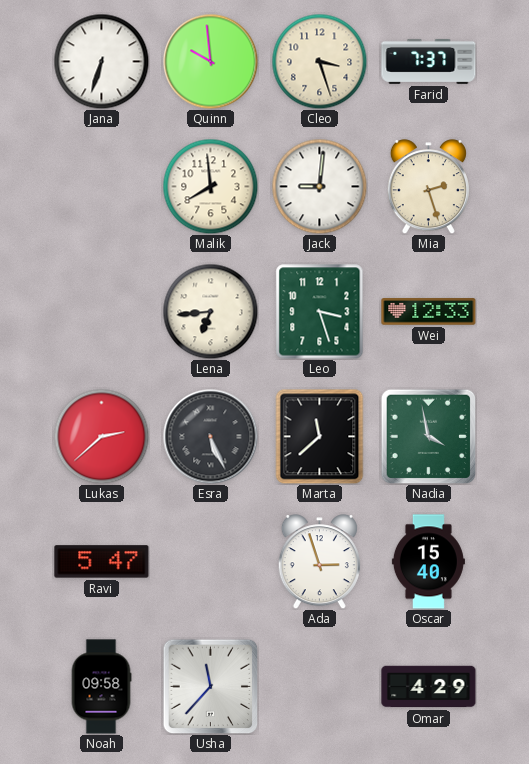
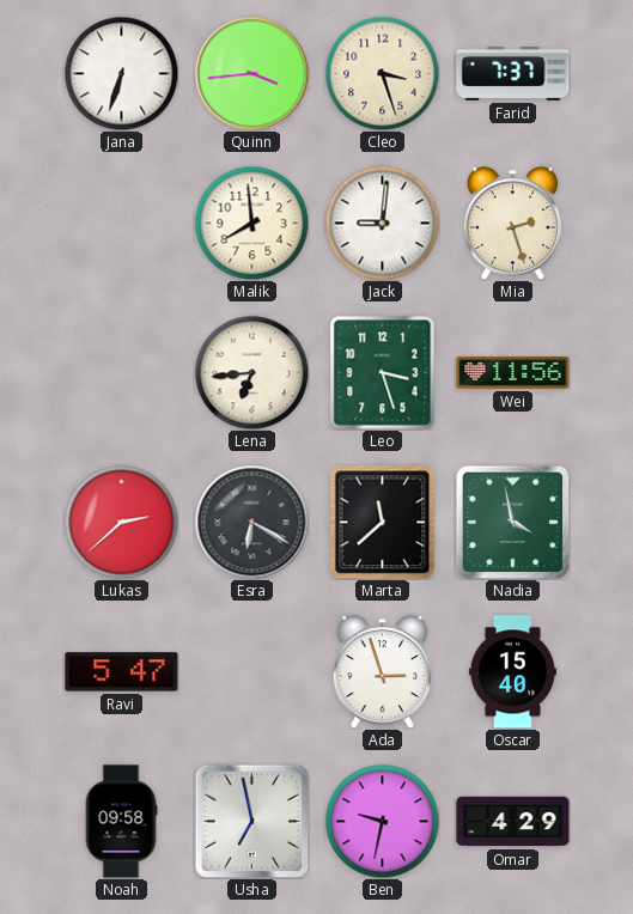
Quinn: 9:59 -> 3:44
Wei: 12:33 -> 11:56
Esra: 5:26 -> 6:20
Usha: 11:37 -> 6:58
Ben: none -> 9:32
